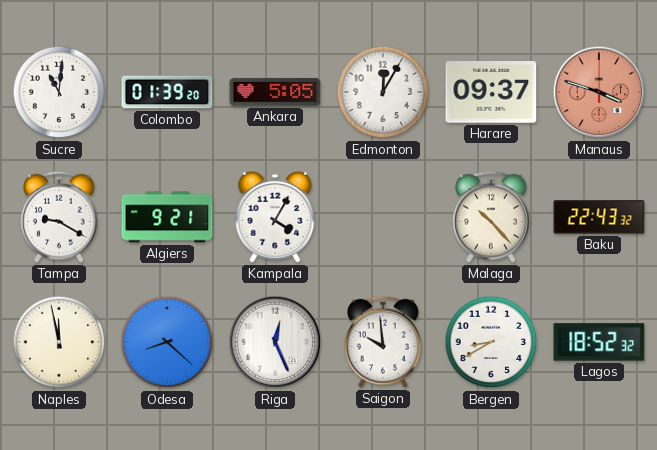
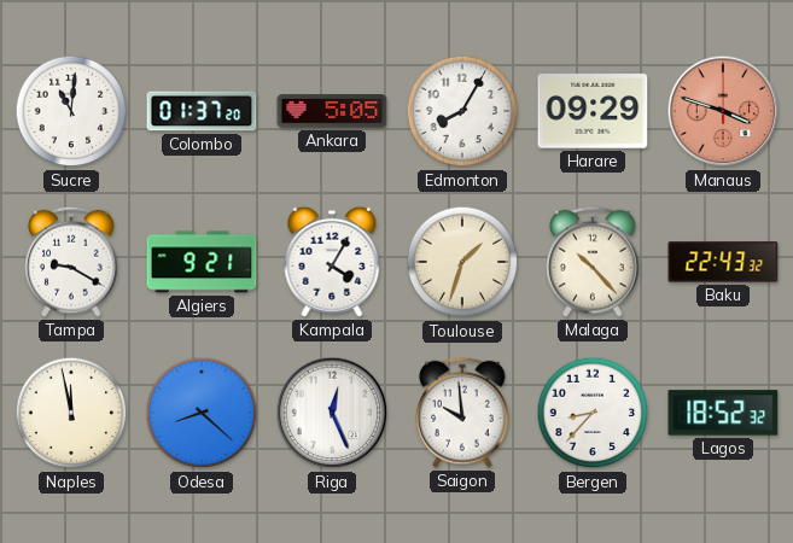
Colombo: 01:39 -> 01:37
Edmonton: 12:05 -> 8:05
Harare: 09:37 -> 09:29
Toulouse: none -> 1:33
Bergen: 8:40 -> 8:37
